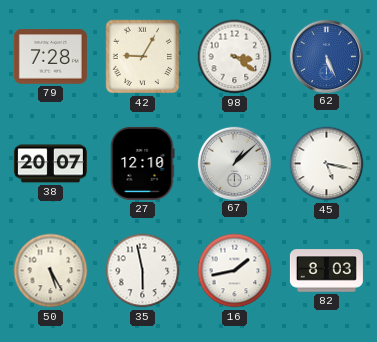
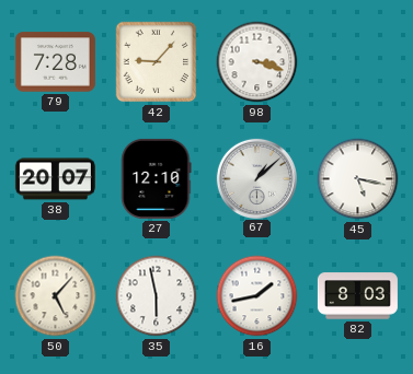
42: 9:05 -> 9:07
98: 3:21 -> 3:18
62: 5:26 -> none
50: 5:25 -> 5:07
